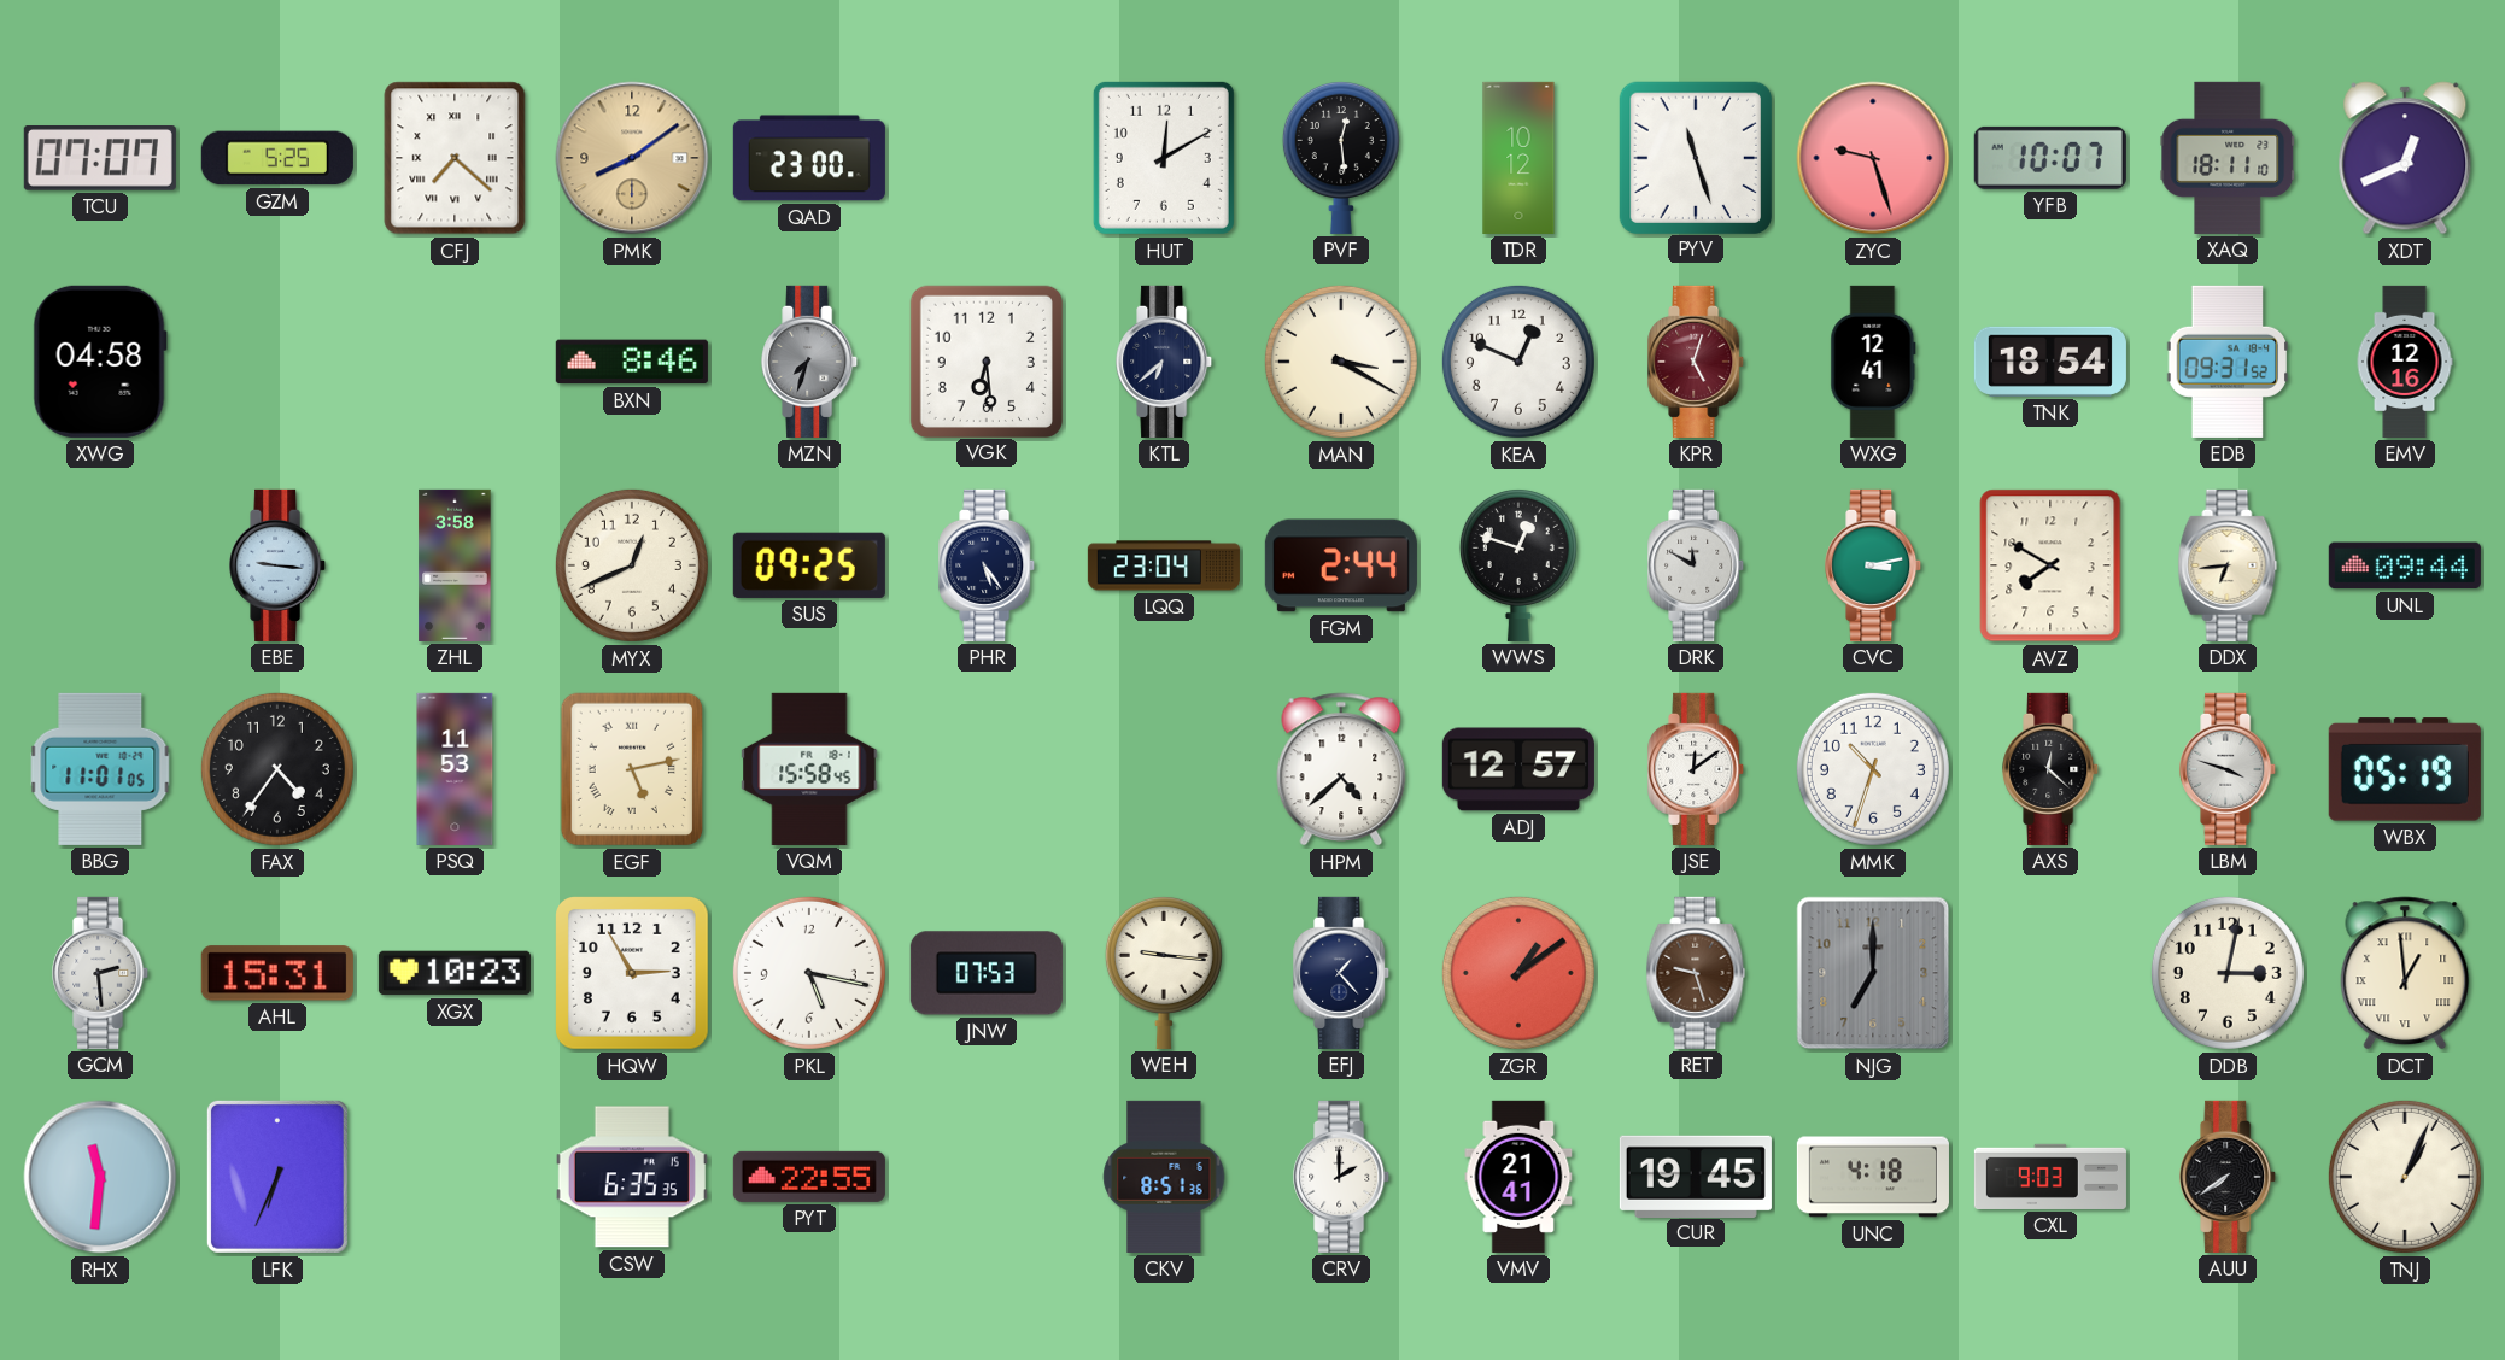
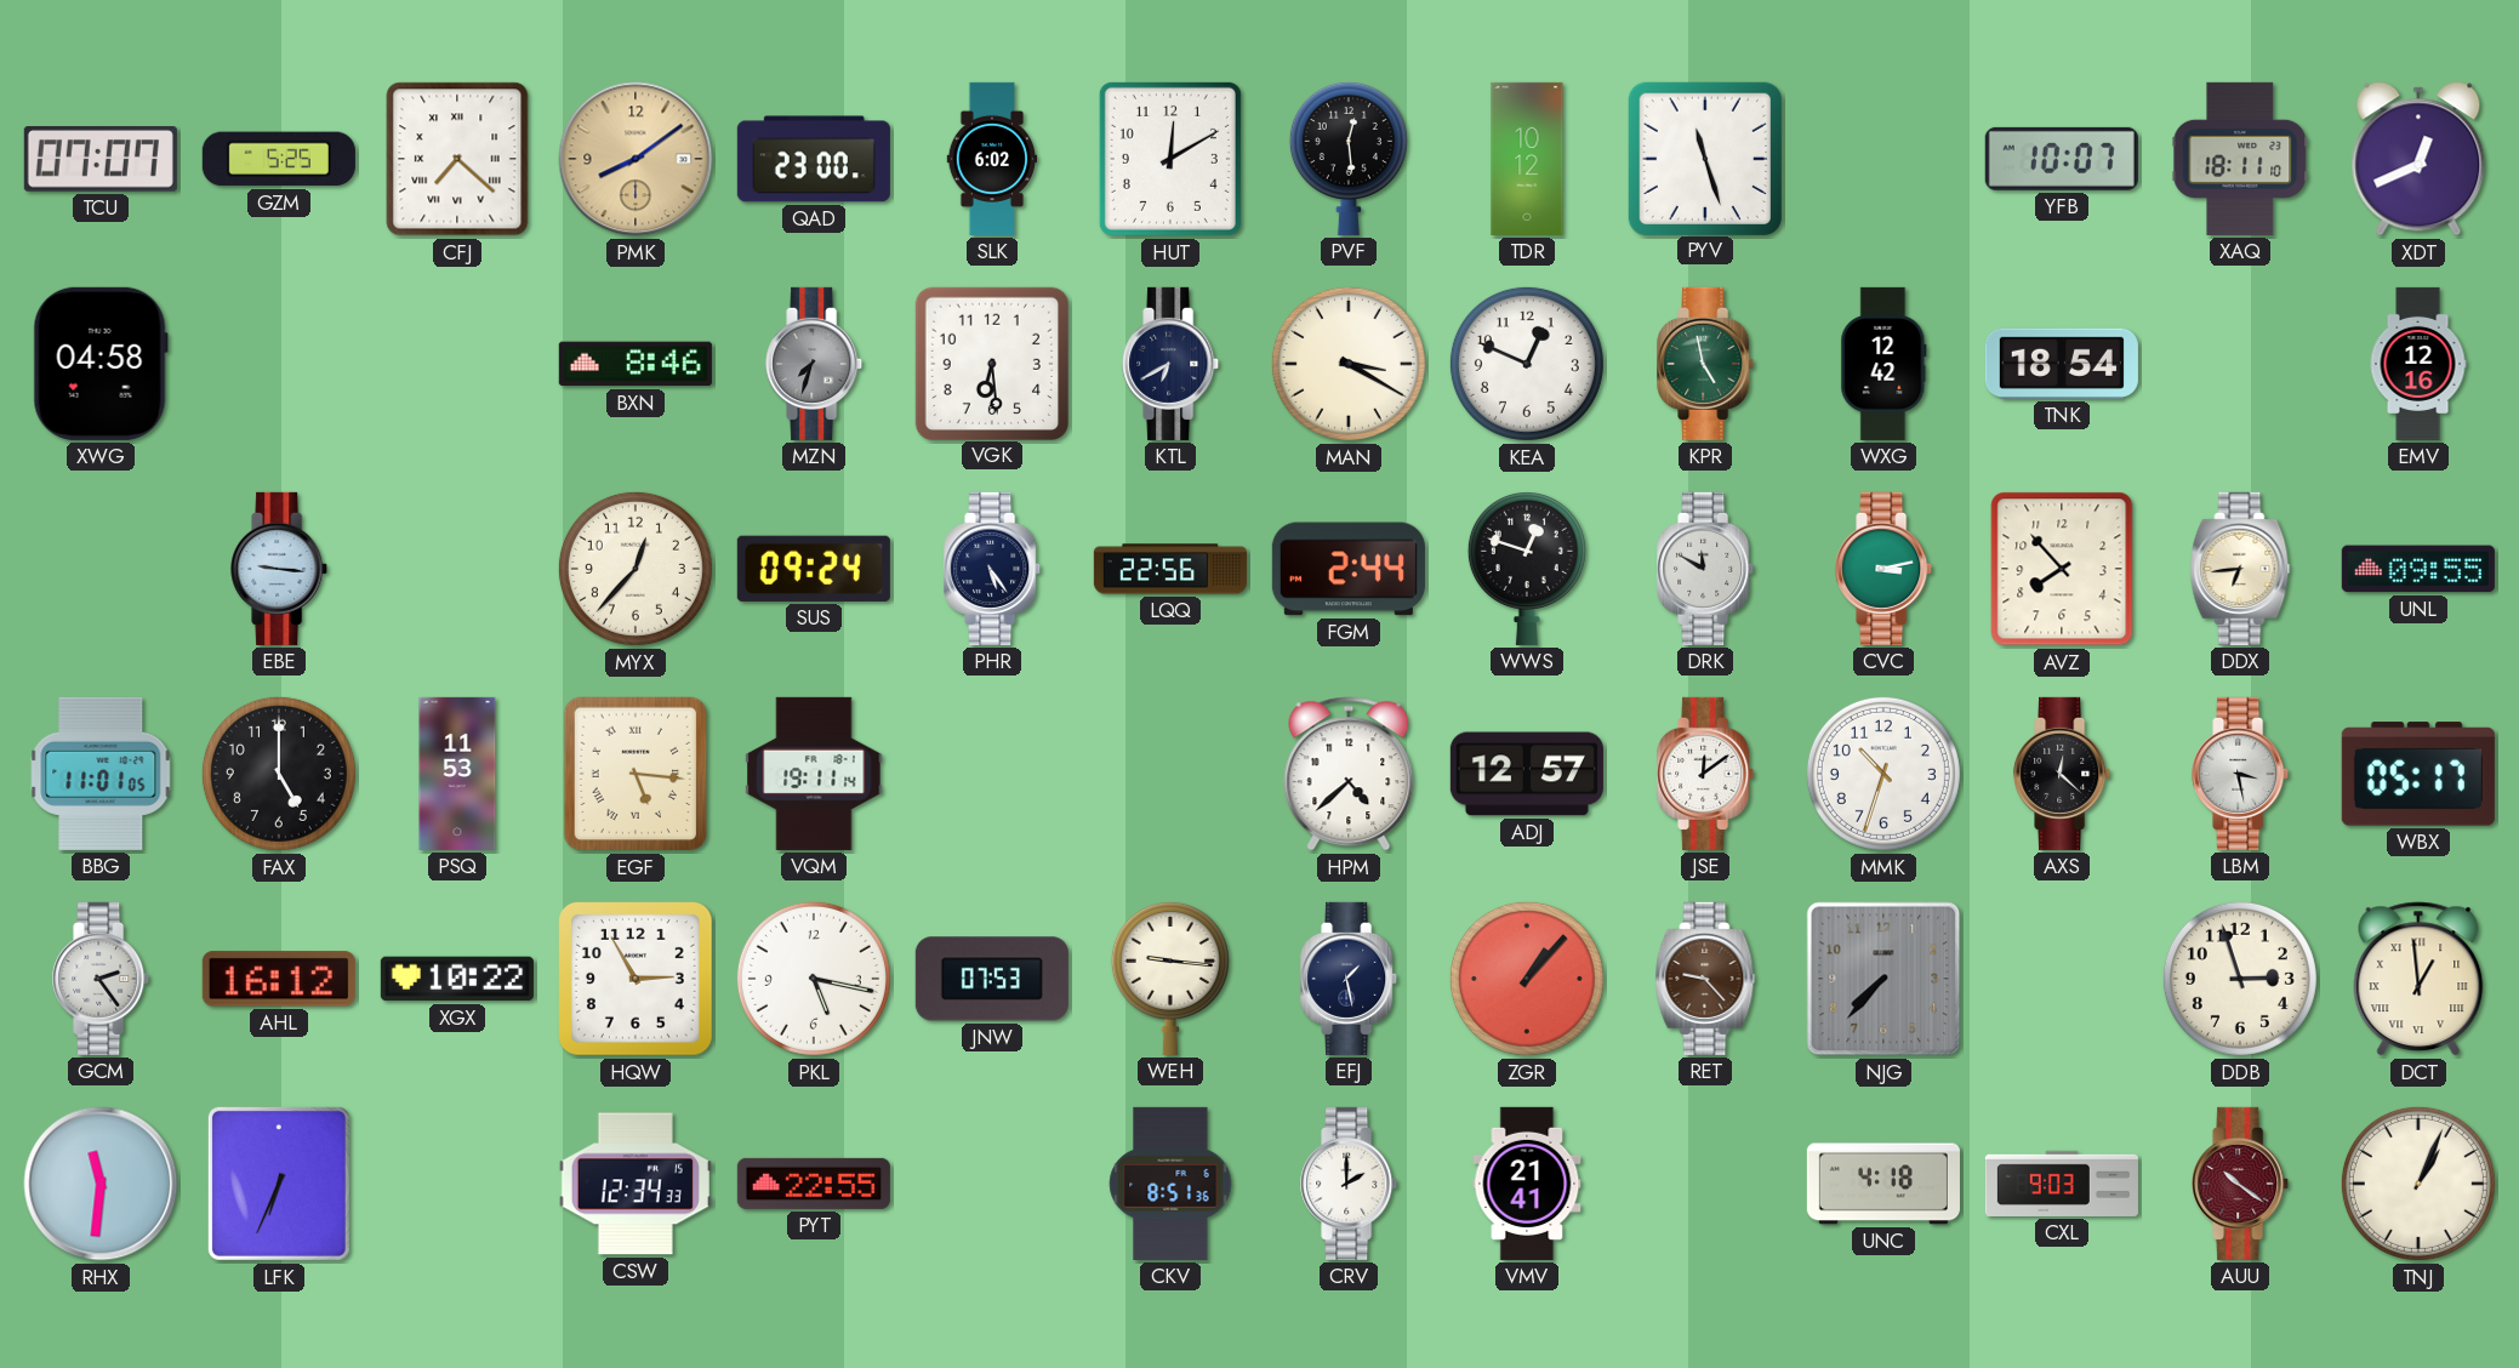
SLK: none -> 6:02
ZYC: 9:27 -> none
KTL: 6:38 -> 6:40
KPR: 5:03 -> 4:58
KPR dial: burgundy -> green
WXG: 12:41 -> 12:42
EDB: 09:31 -> none
ZHL: 3:58 -> none
MYX: 12:41 -> 12:37
SUS: 09:25 -> 09:24
LQQ: 23:04 -> 22:56
AVZ: 7:50 -> 7:53
UNL: 09:44 -> 09:55
FAX: 4:36 -> 5:00
EGF: 5:13 -> 5:16
VQM: 15:58 -> 19:11
LBM: 3:48 -> 3:28
WBX: 05:19 -> 05:17
GCM: 2:29 -> 2:24
AHL: 15:31 -> 16:12
XGX: 10:23 -> 10:22
EFJ: 1:23 -> 1:28
ZGR: 1:09 -> 1:07
RET: 9:27 -> 9:23
NJG: 7:00 -> 7:37
DDB: 3:02 -> 2:57
CSW: 6:35 -> 12:34
CUR: 19:45 -> none
AUU: 7:39 -> 10:21
AUU dial: black -> burgundy
